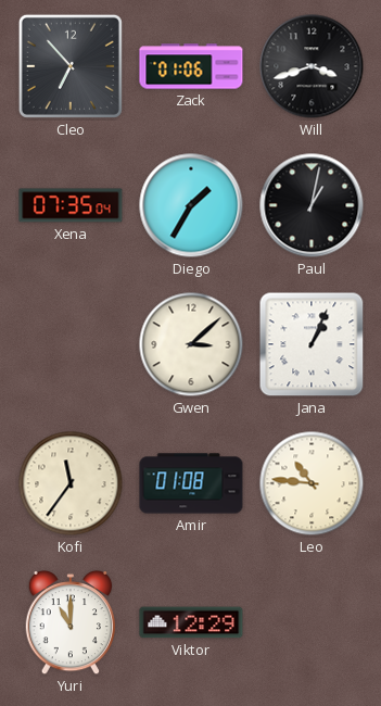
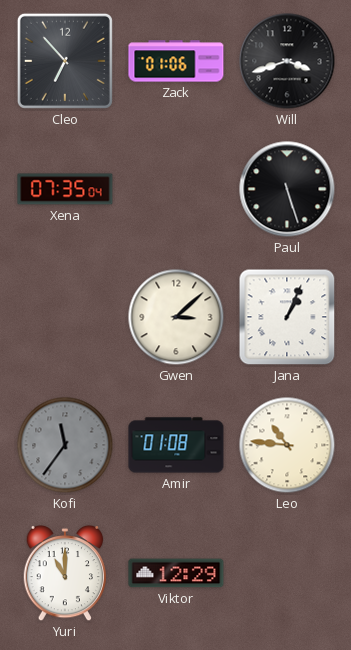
Diego: 1:35 -> none
Paul: 1:02 -> 5:27
Kofi dial: cream -> grey
